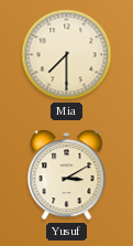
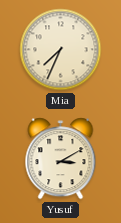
Mia: 7:30 -> 7:34
